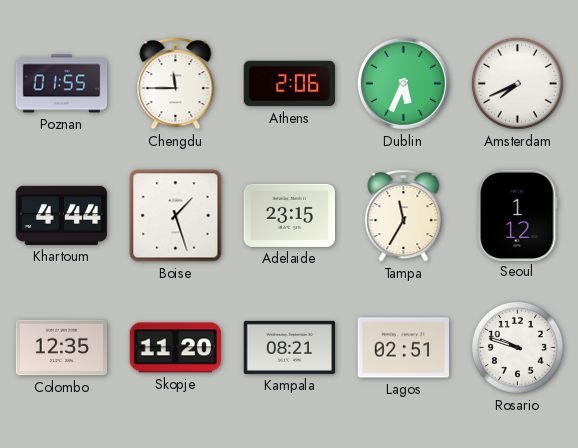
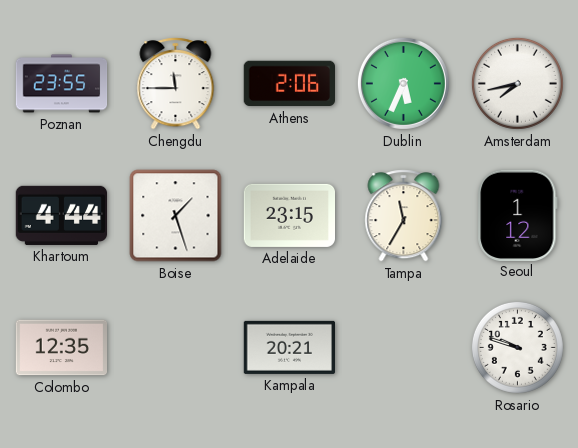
Poznan: 01:55 -> 23:55
Amsterdam: 7:41 -> 7:43
Skopje: 11:20 -> none
Kampala: 08:21 -> 20:21
Lagos: 02:51 -> none
